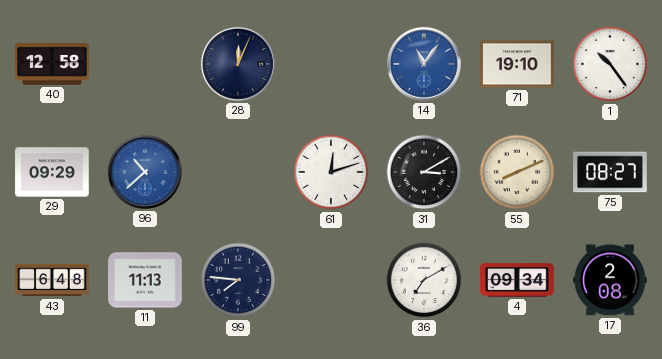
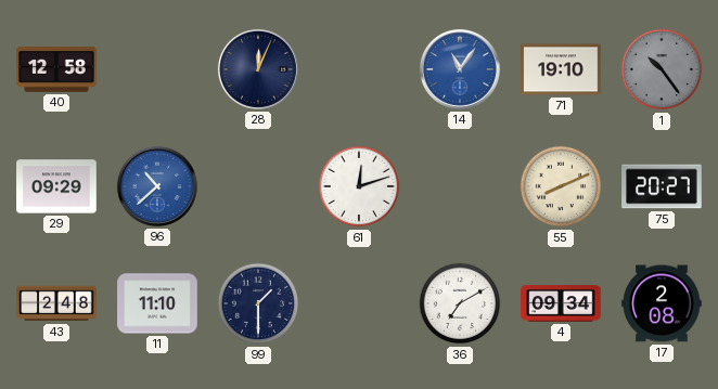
1 dial: white -> grey
31: 3:10 -> none
75: 08:27 -> 20:27
43: 6:48 -> 2:48
11: 11:13 -> 11:10
99: 7:46 -> 1:30
